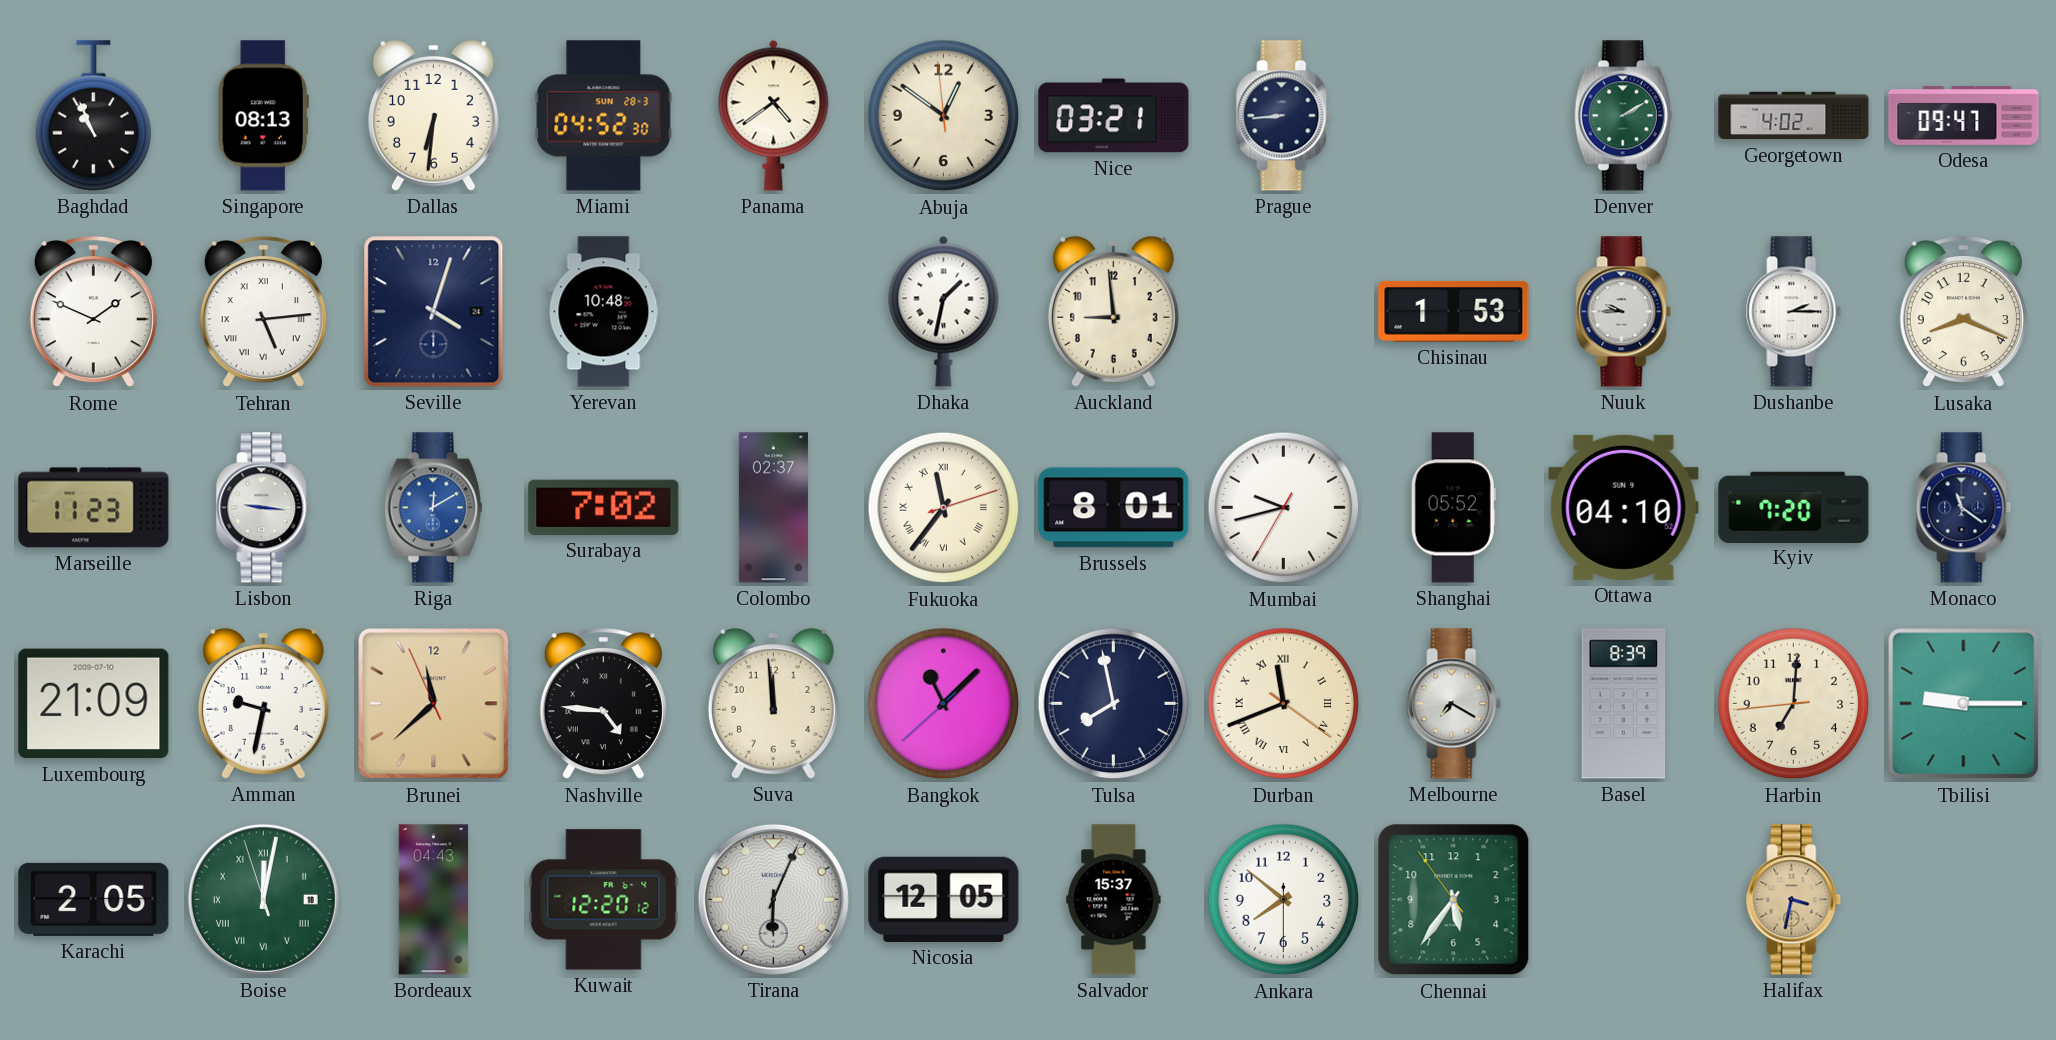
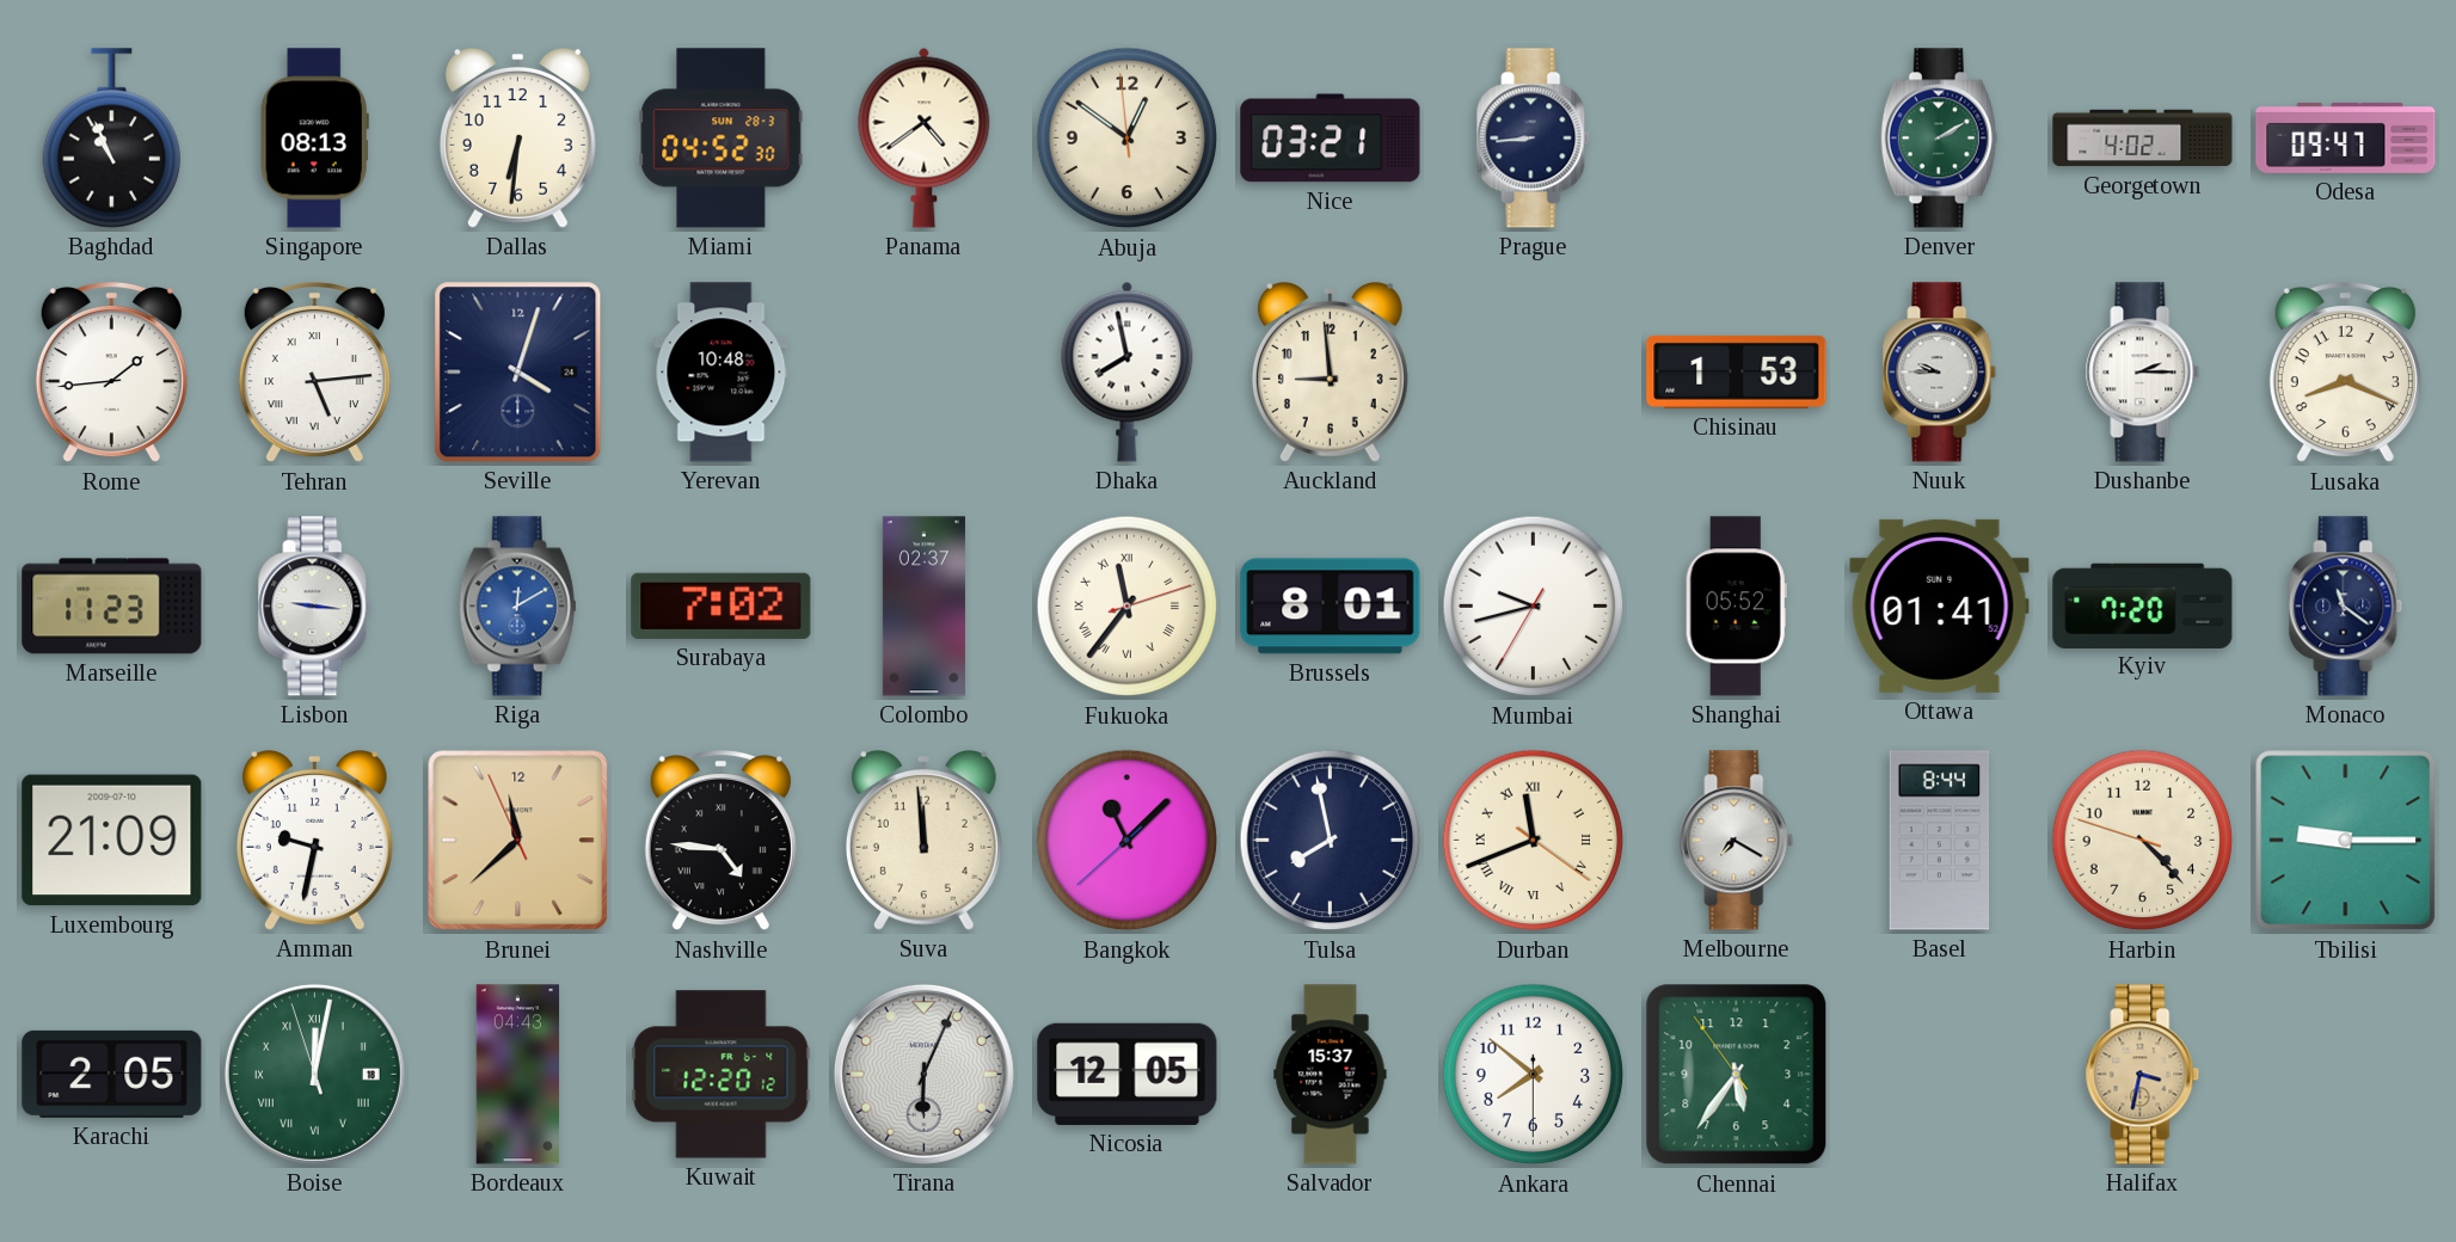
Rome: 1:49 -> 1:44
Dhaka: 1:32 -> 7:58
Ottawa: 04:10 -> 01:41
Basel: 8:39 -> 8:44
Harbin: 7:00 -> 4:22
